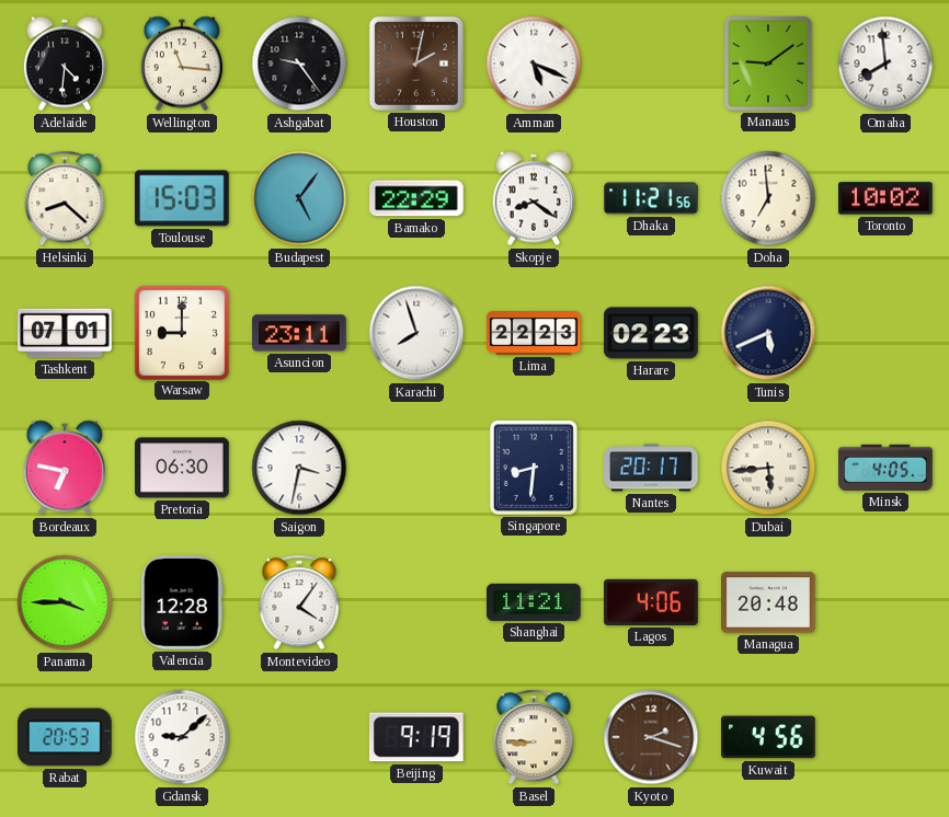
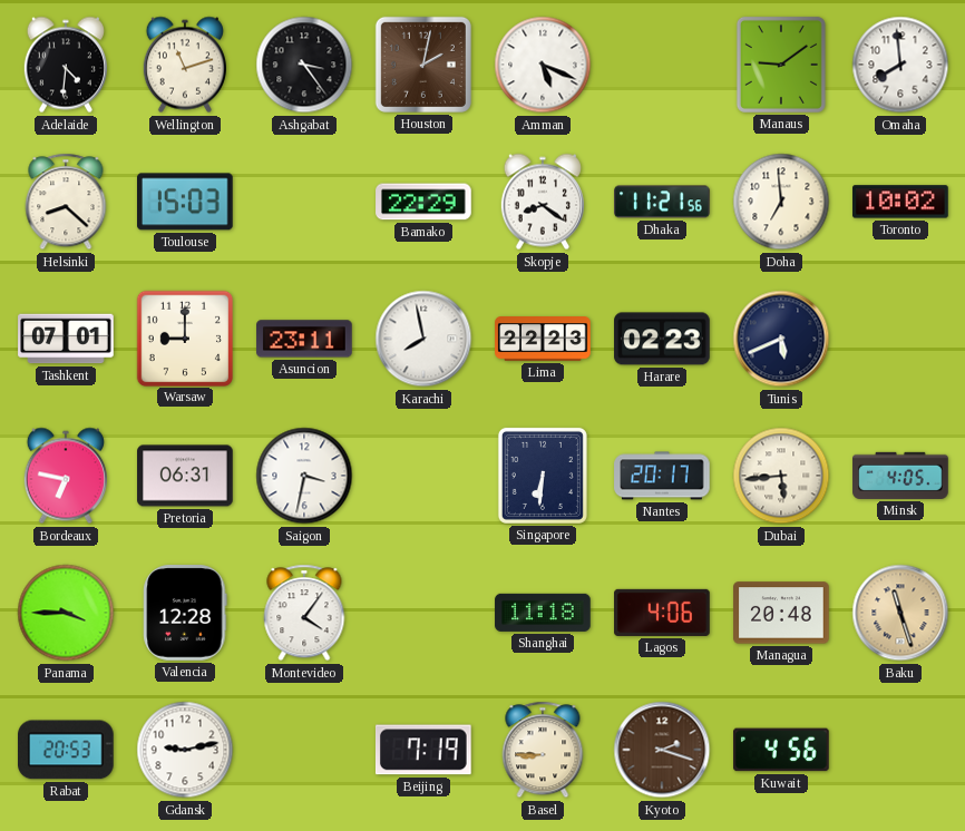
Wellington: 11:16 -> 11:12
Ashgabat: 9:24 -> 3:24
Budapest: 5:06 -> none
Karachi: 7:57 -> 7:58
Pretoria: 06:30 -> 06:31
Singapore: 8:31 -> 6:31
Shanghai: 11:21 -> 11:18
Baku: none -> 11:27
Gdansk: 9:08 -> 9:13
Beijing: 9:19 -> 7:19
